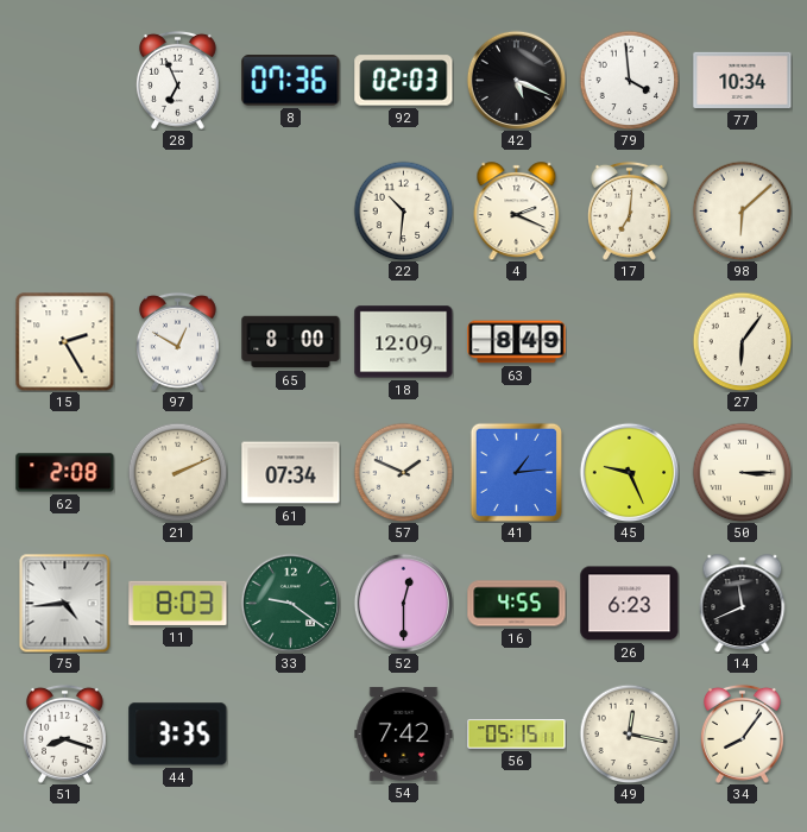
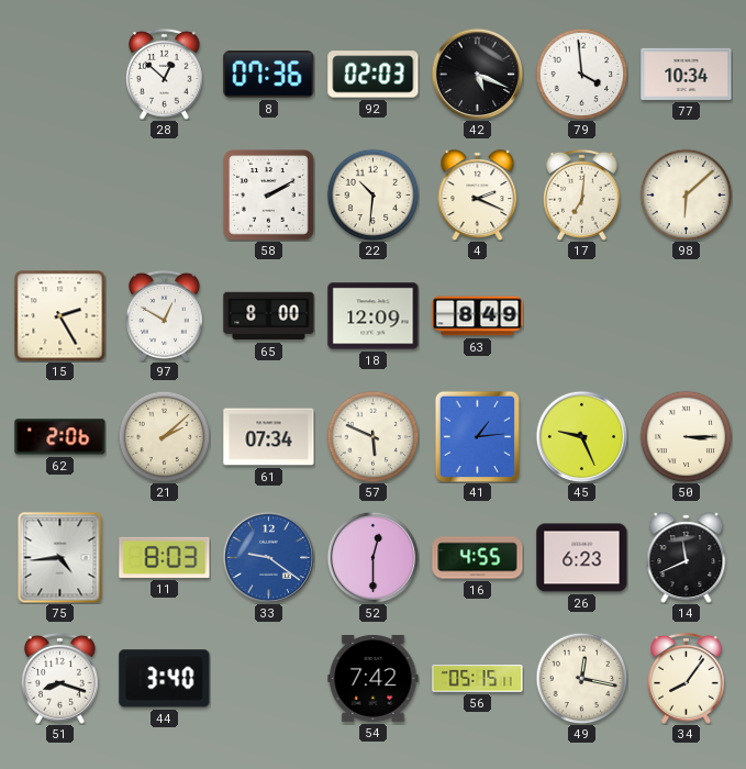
28: 6:56 -> 12:52
58: none -> 2:10
27: 6:06 -> none
62: 2:08 -> 2:06
21: 2:11 -> 2:08
57: 1:49 -> 5:49
33 dial: green -> blue
44: 3:35 -> 3:40
